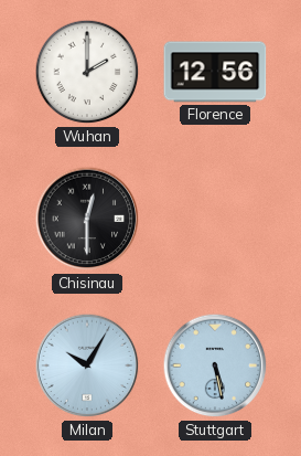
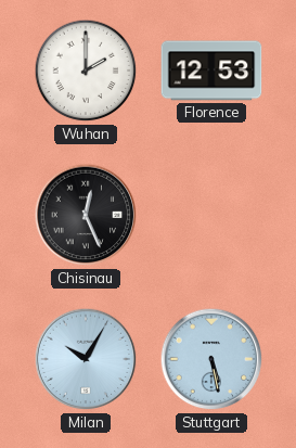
Florence: 12:56 -> 12:53
Chisinau: 12:30 -> 12:26
